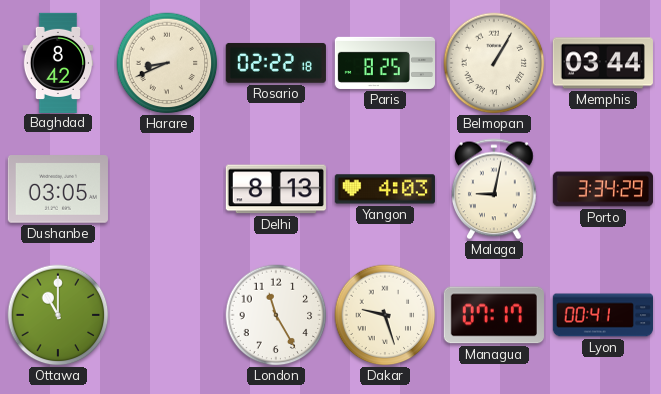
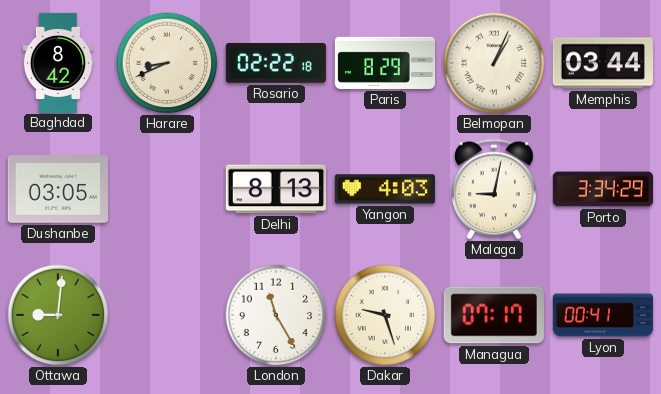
Paris: 8:25 -> 8:29
Belmopan: 1:05 -> 1:04
Ottawa: 11:00 -> 9:01
